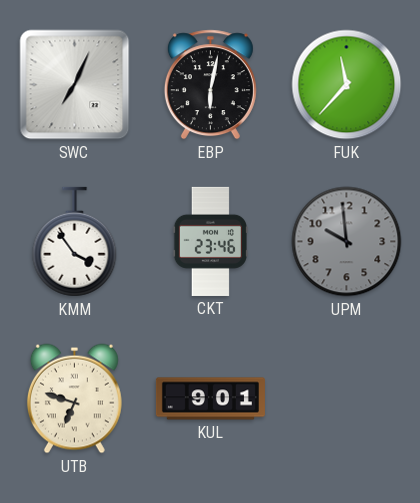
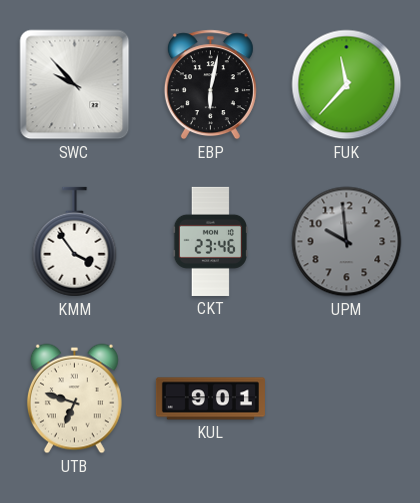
SWC: 7:04 -> 9:53
